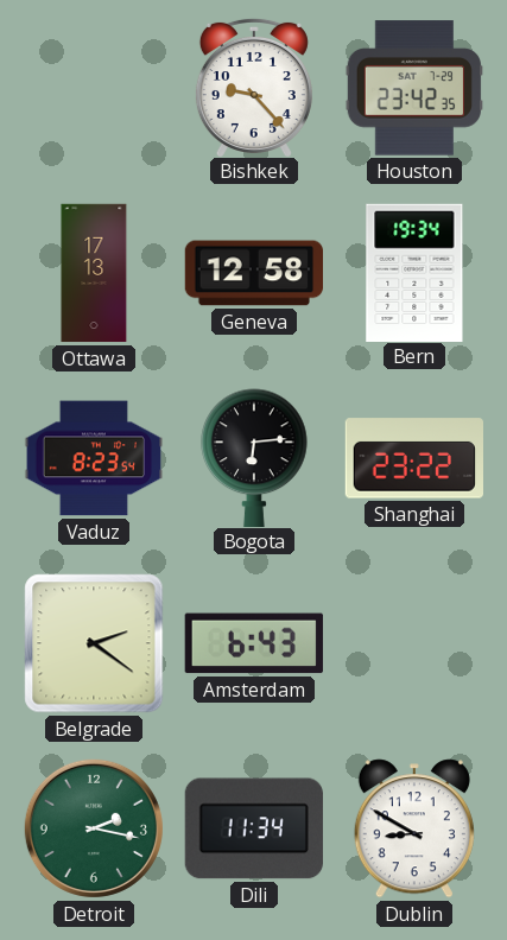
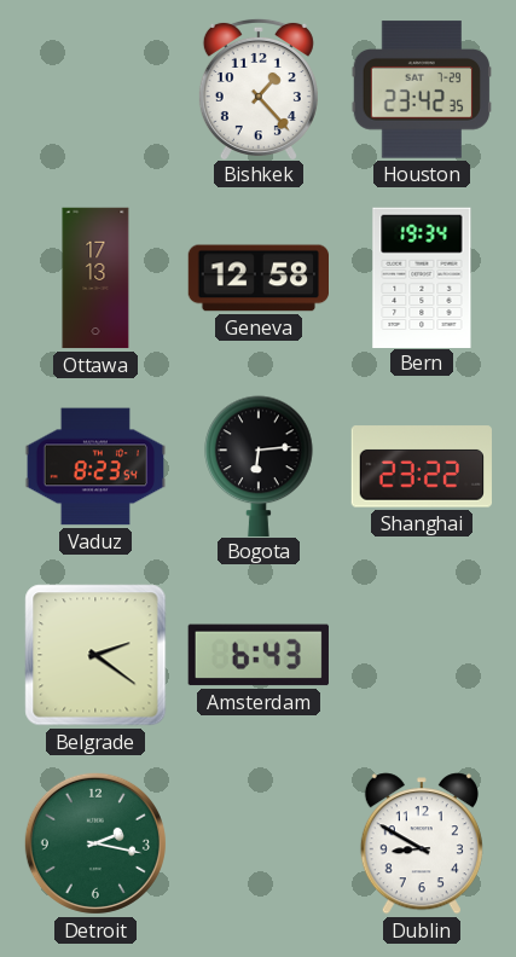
Bishkek: 9:23 -> 1:23
Dili: 11:34 -> none
